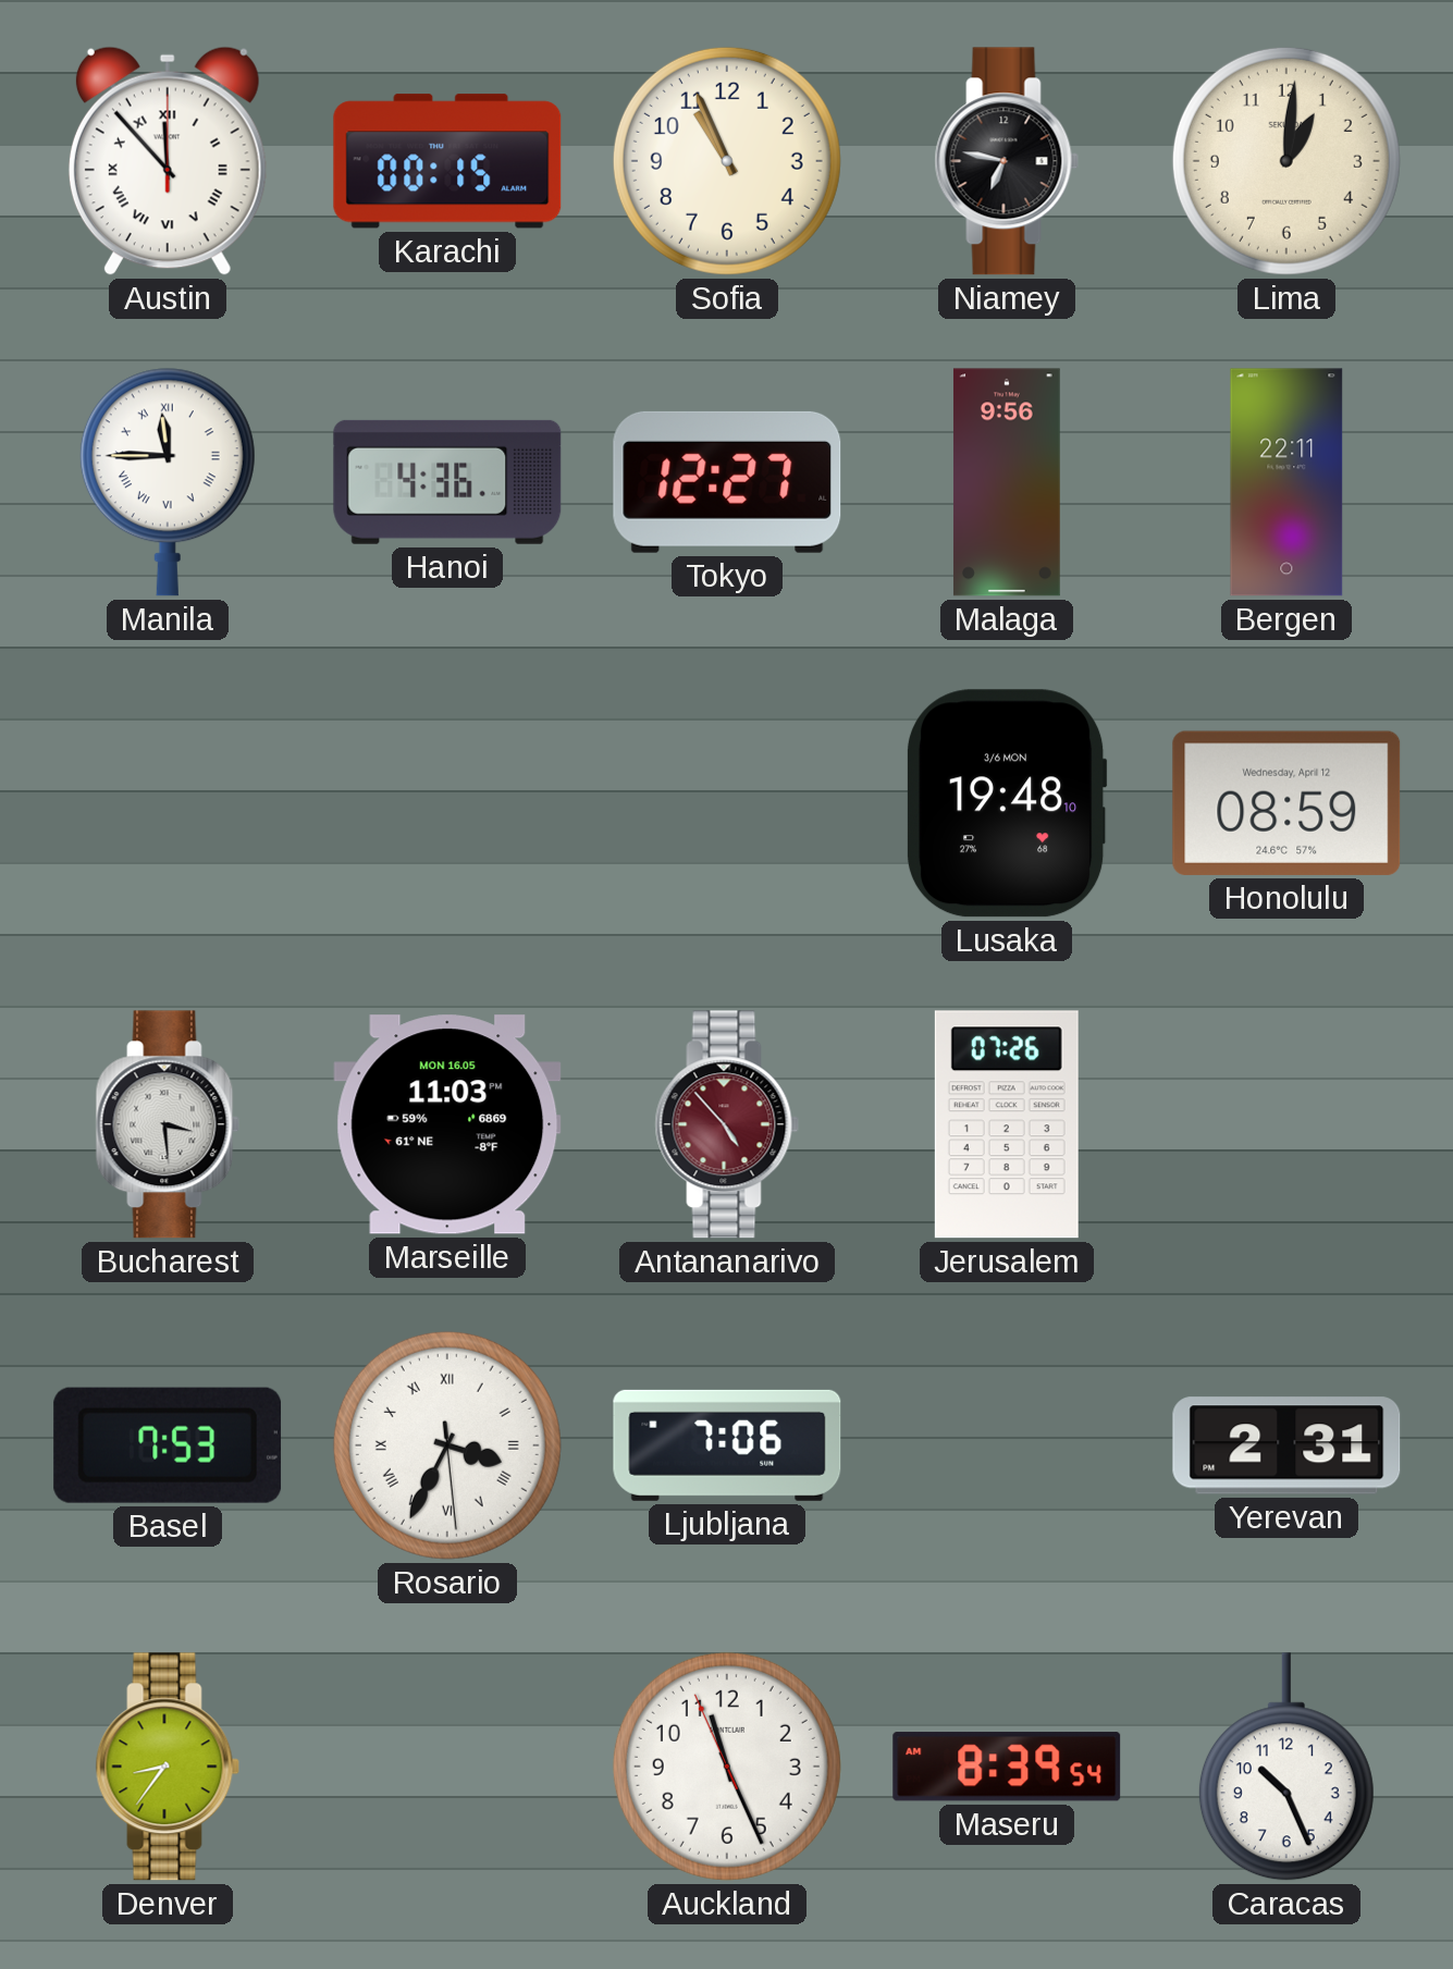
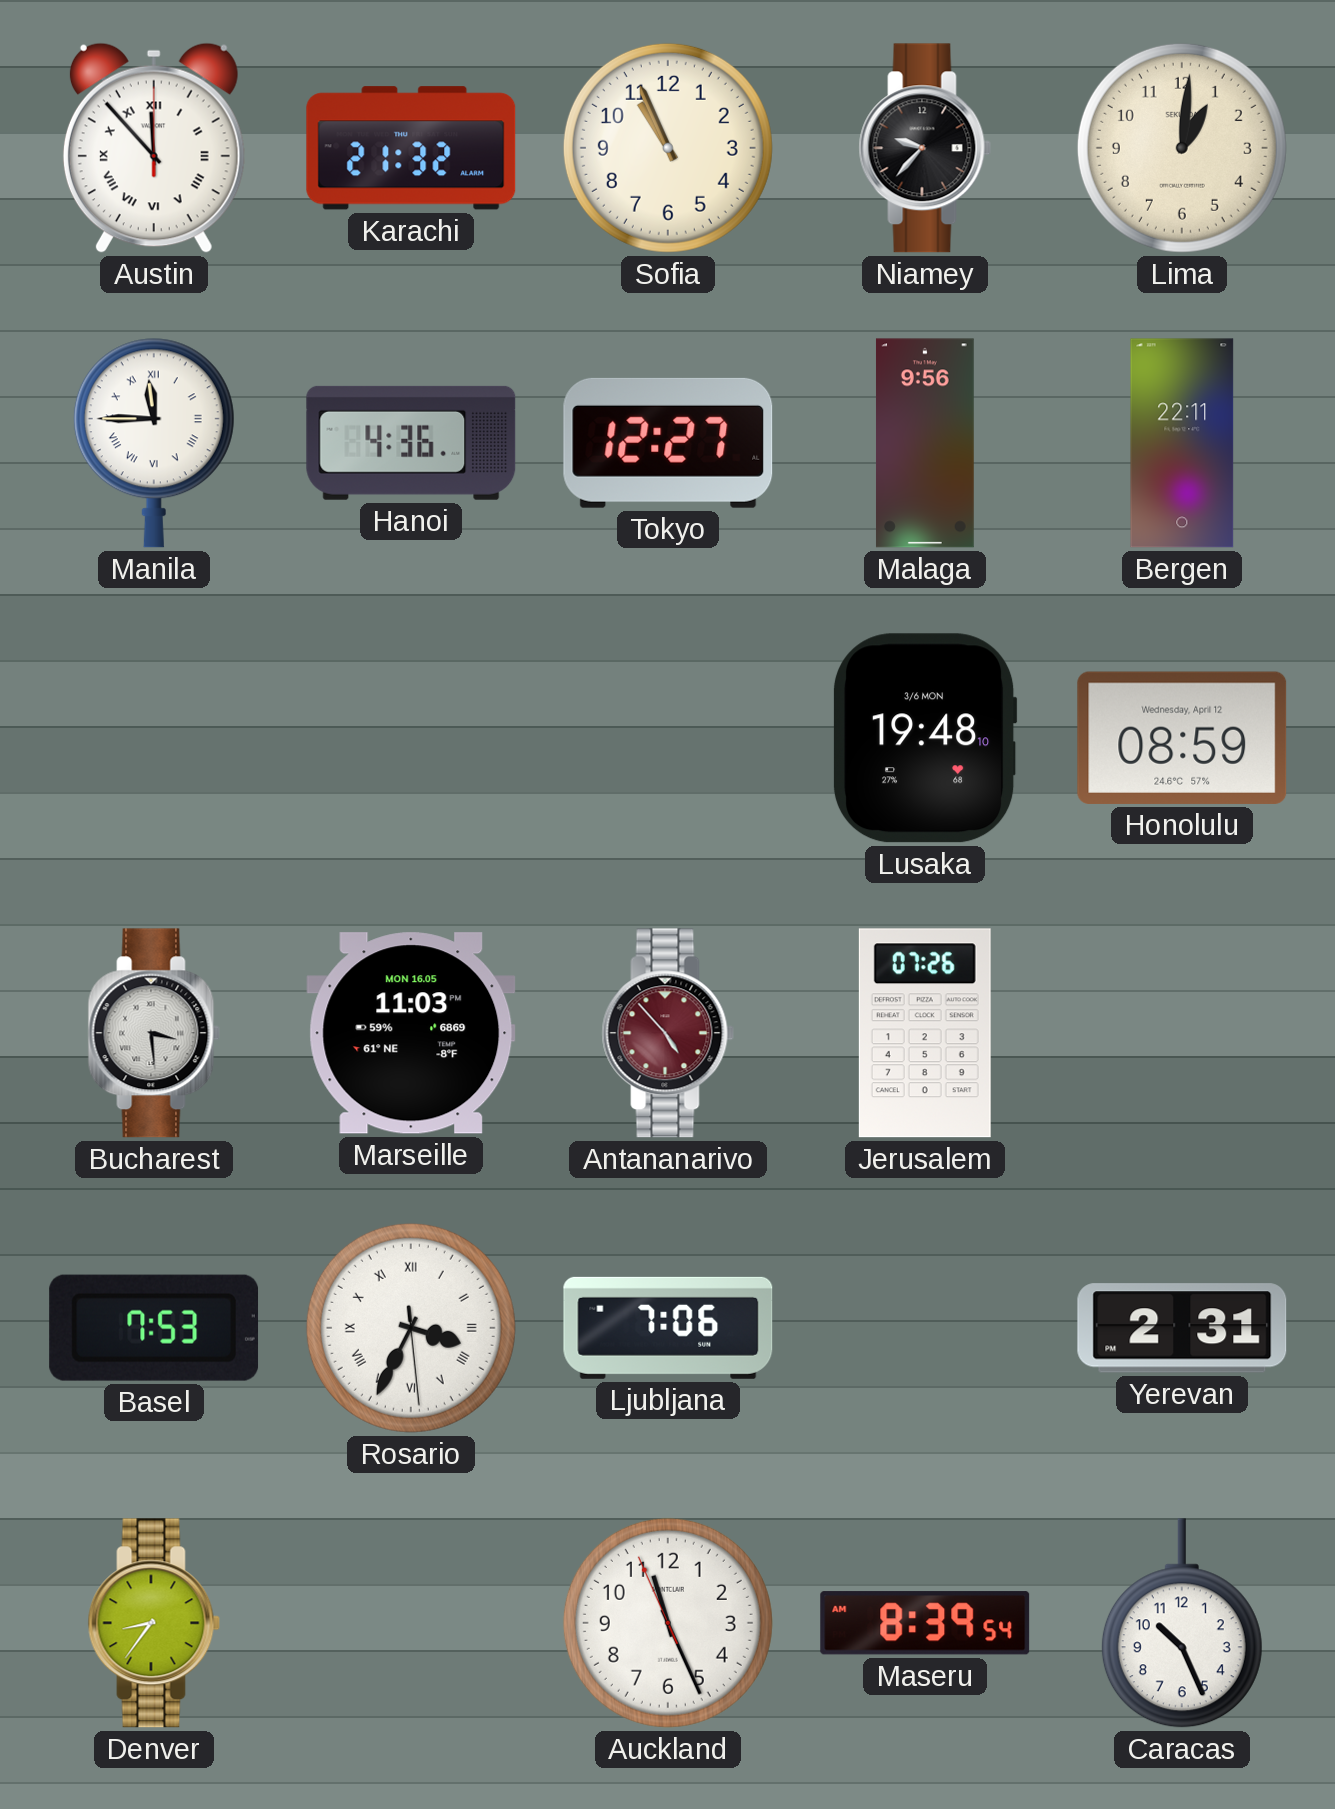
Karachi: 00:15 -> 21:32
Niamey: 6:47 -> 9:37
